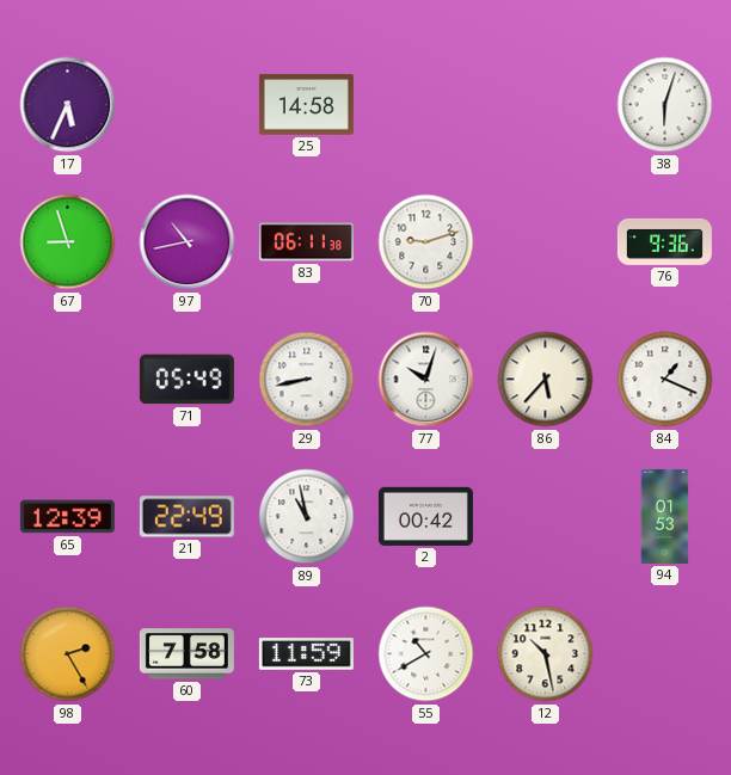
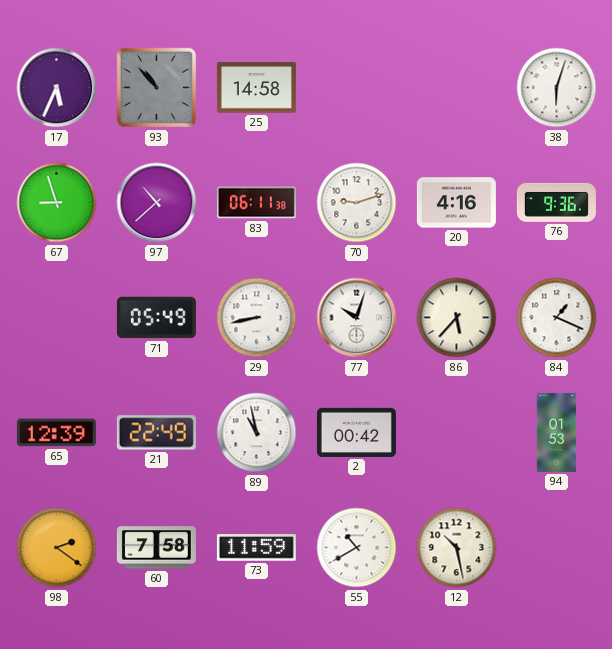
93: none -> 10:53
97: 10:43 -> 10:38
20: none -> 4:16
98: 2:25 -> 2:21
